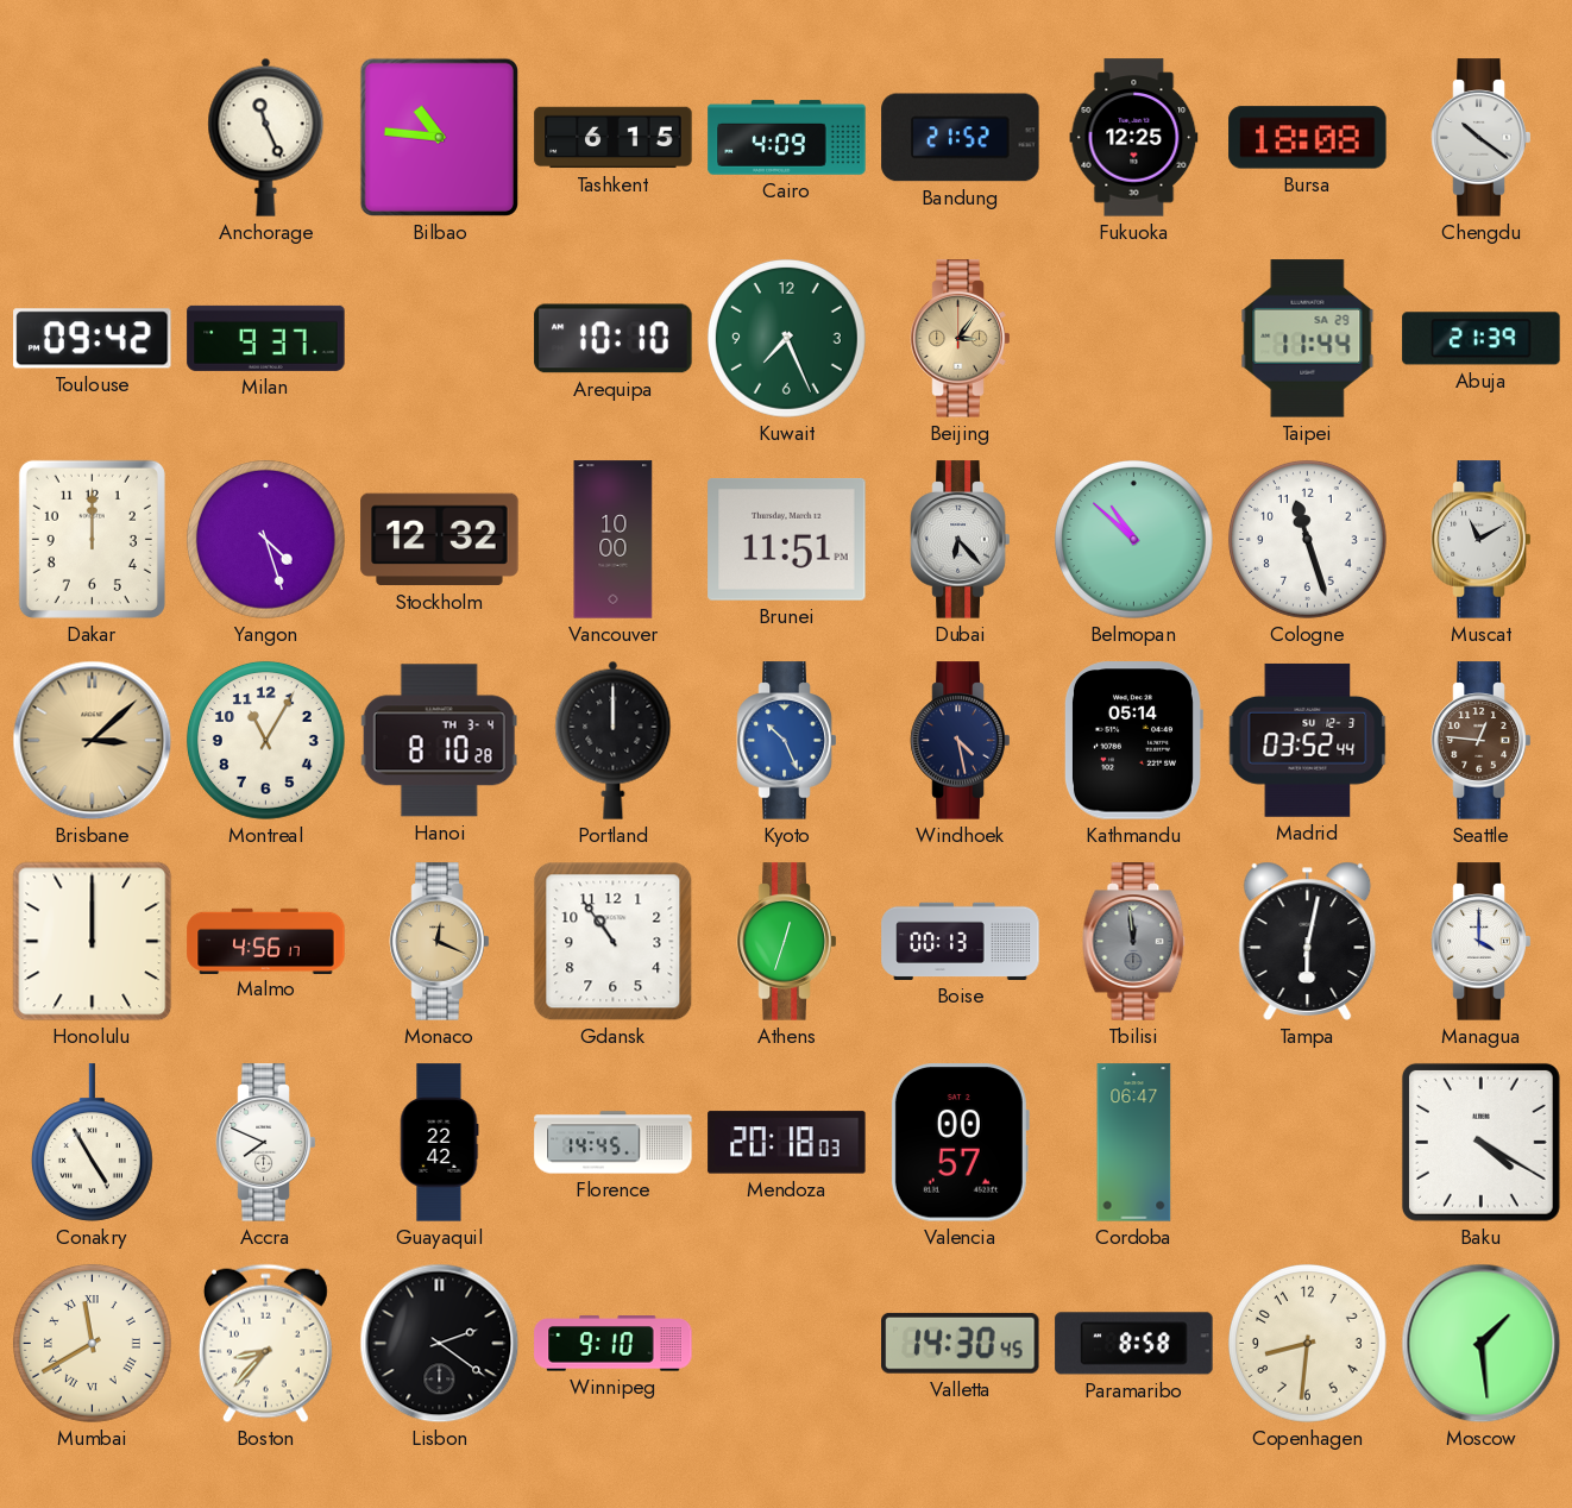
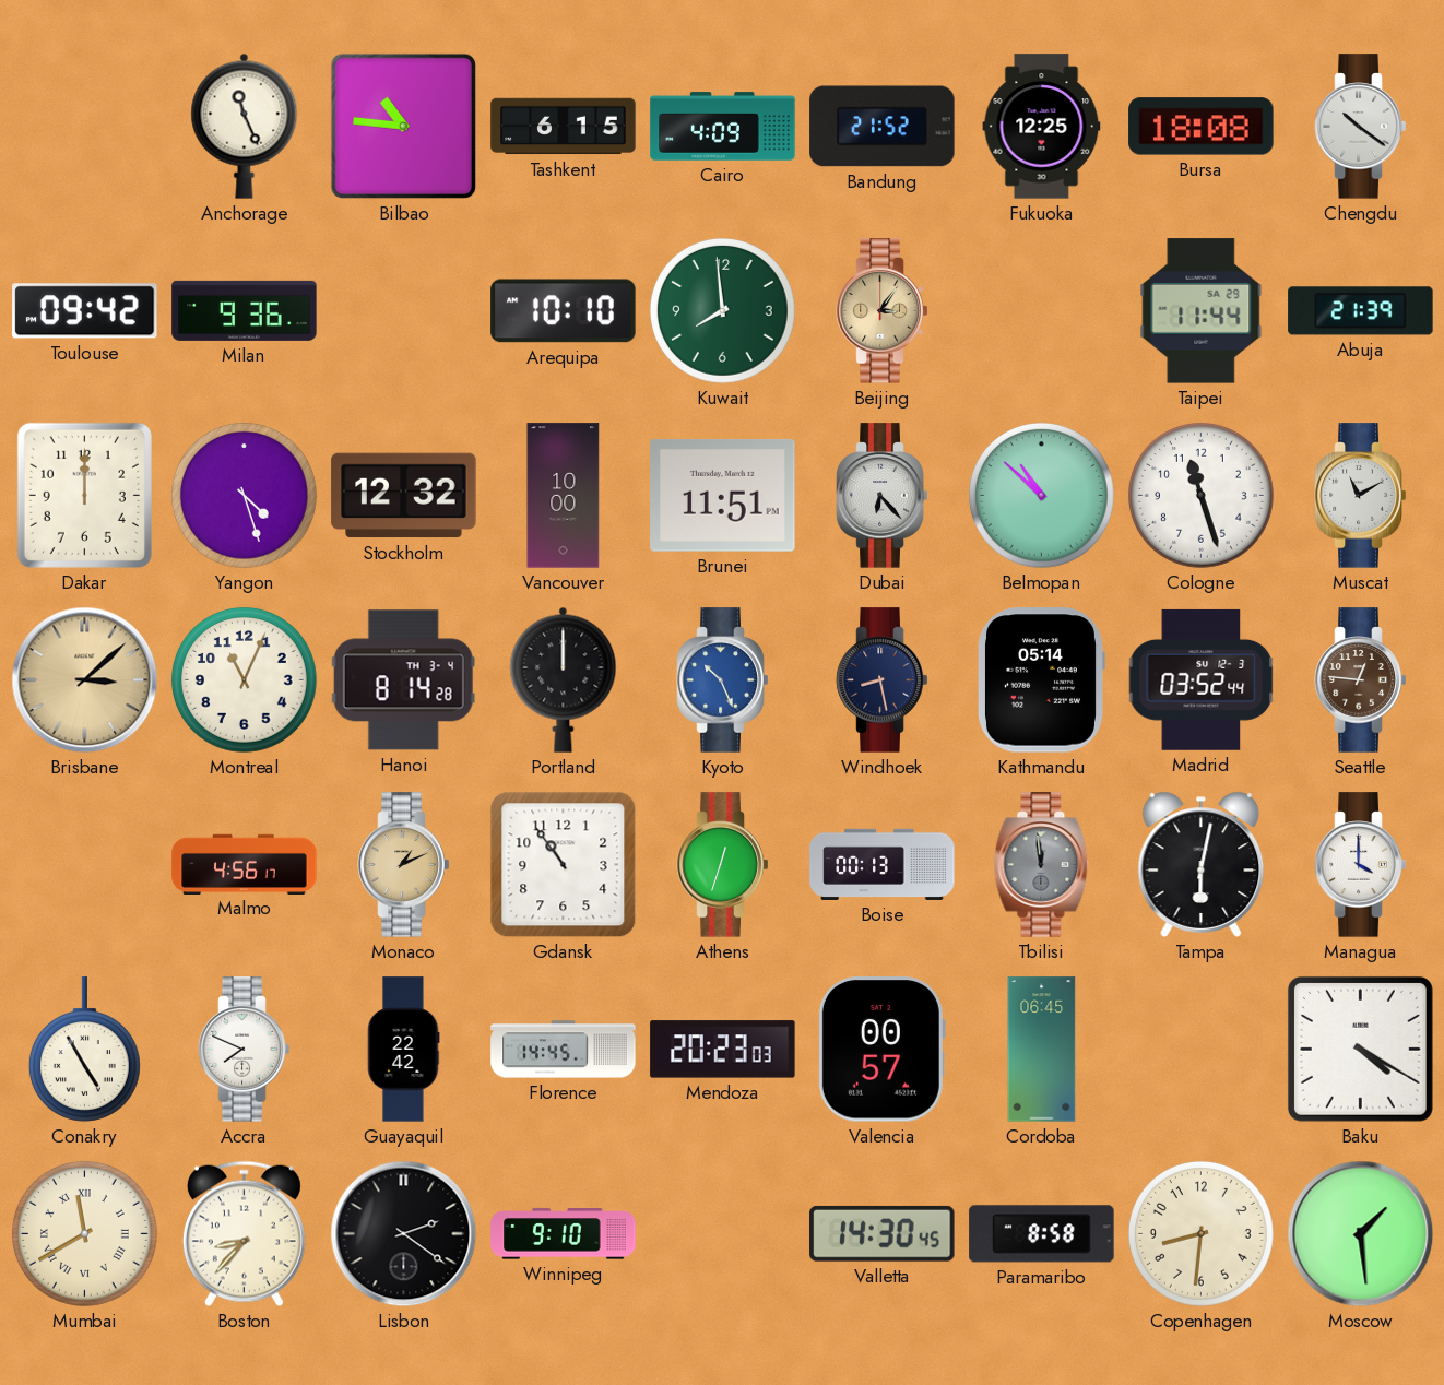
Milan: 9:37 -> 9:36
Kuwait: 7:26 -> 7:59
Montreal: 11:05 -> 11:04
Hanoi: 8:10 -> 8:14
Windhoek: 4:28 -> 8:28
Honolulu: 12:00 -> none
Monaco: 12:19 -> 1:11
Mendoza: 20:18 -> 20:23
Cordoba: 06:47 -> 06:45
